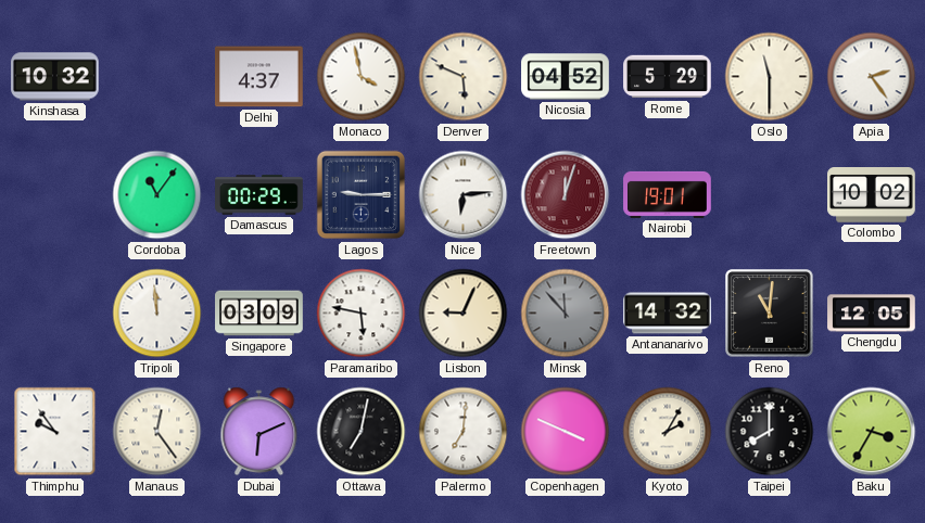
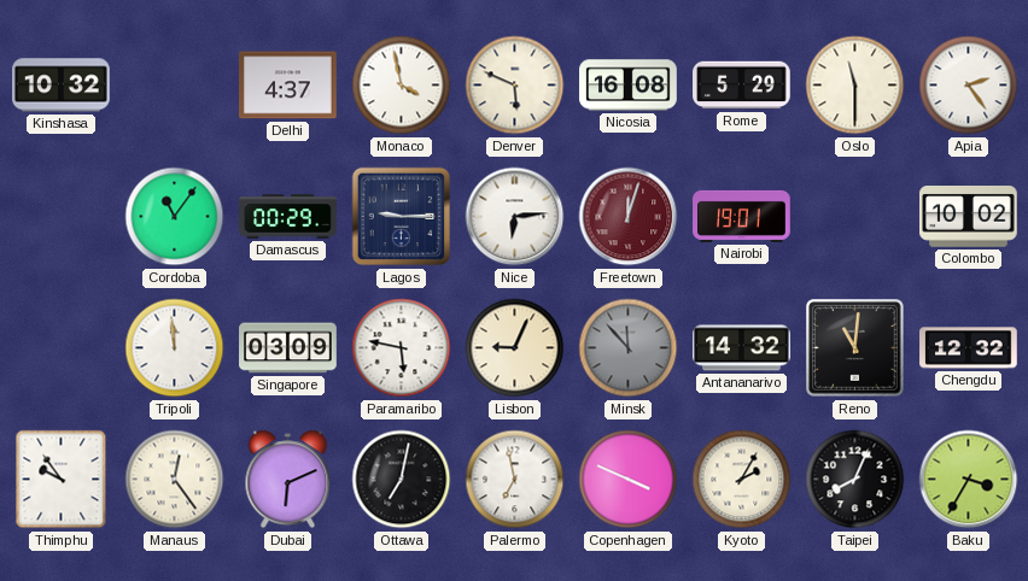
Nicosia: 04:52 -> 16:08
Chengdu: 12:05 -> 12:32
Palermo: 7:01 -> 6:58
Taipei: 8:00 -> 8:04
